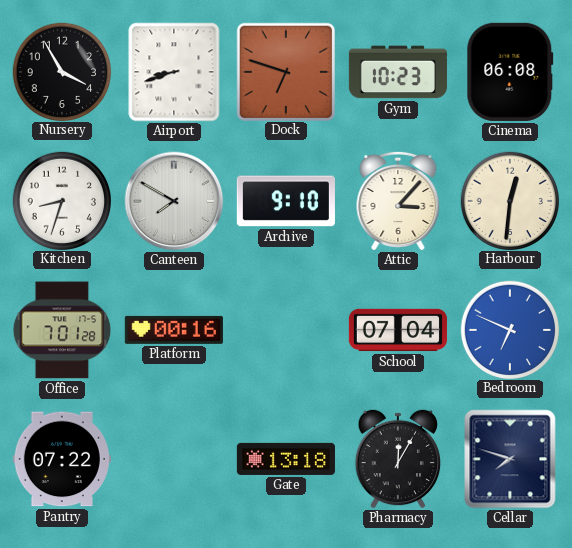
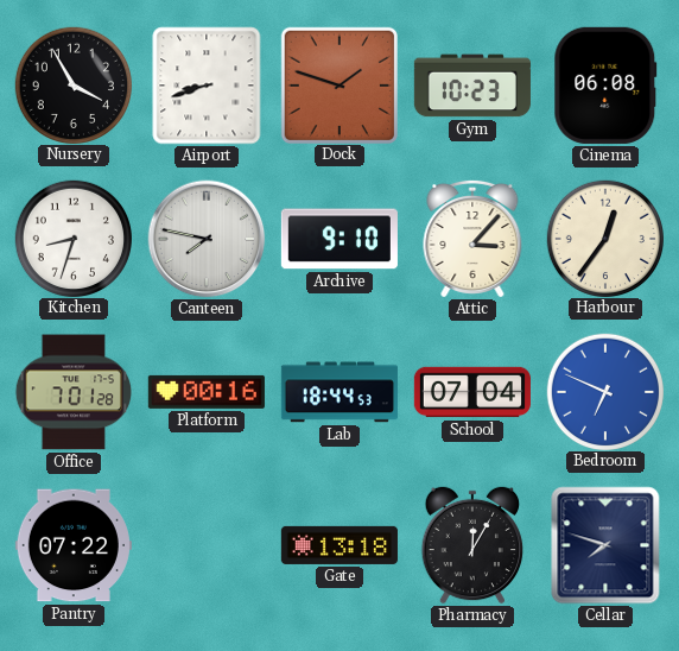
Dock: 6:48 -> 1:48
Canteen: 7:50 -> 7:47
Harbour: 12:31 -> 12:36
Lab: none -> 18:44
